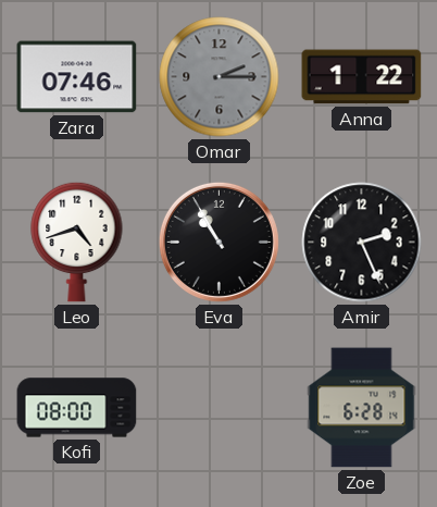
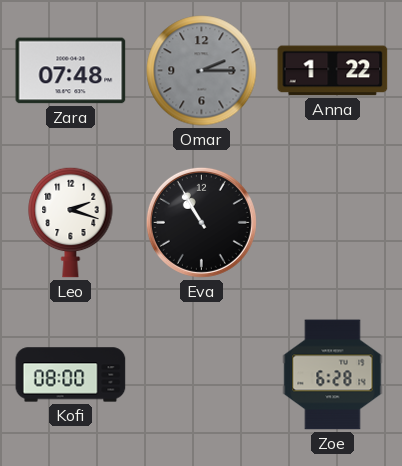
Zara: 07:46 -> 07:48
Leo: 4:42 -> 2:18
Amir: 2:26 -> none
